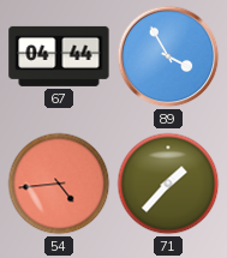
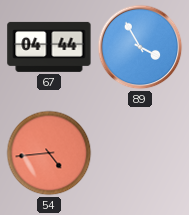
71: 1:37 -> none
